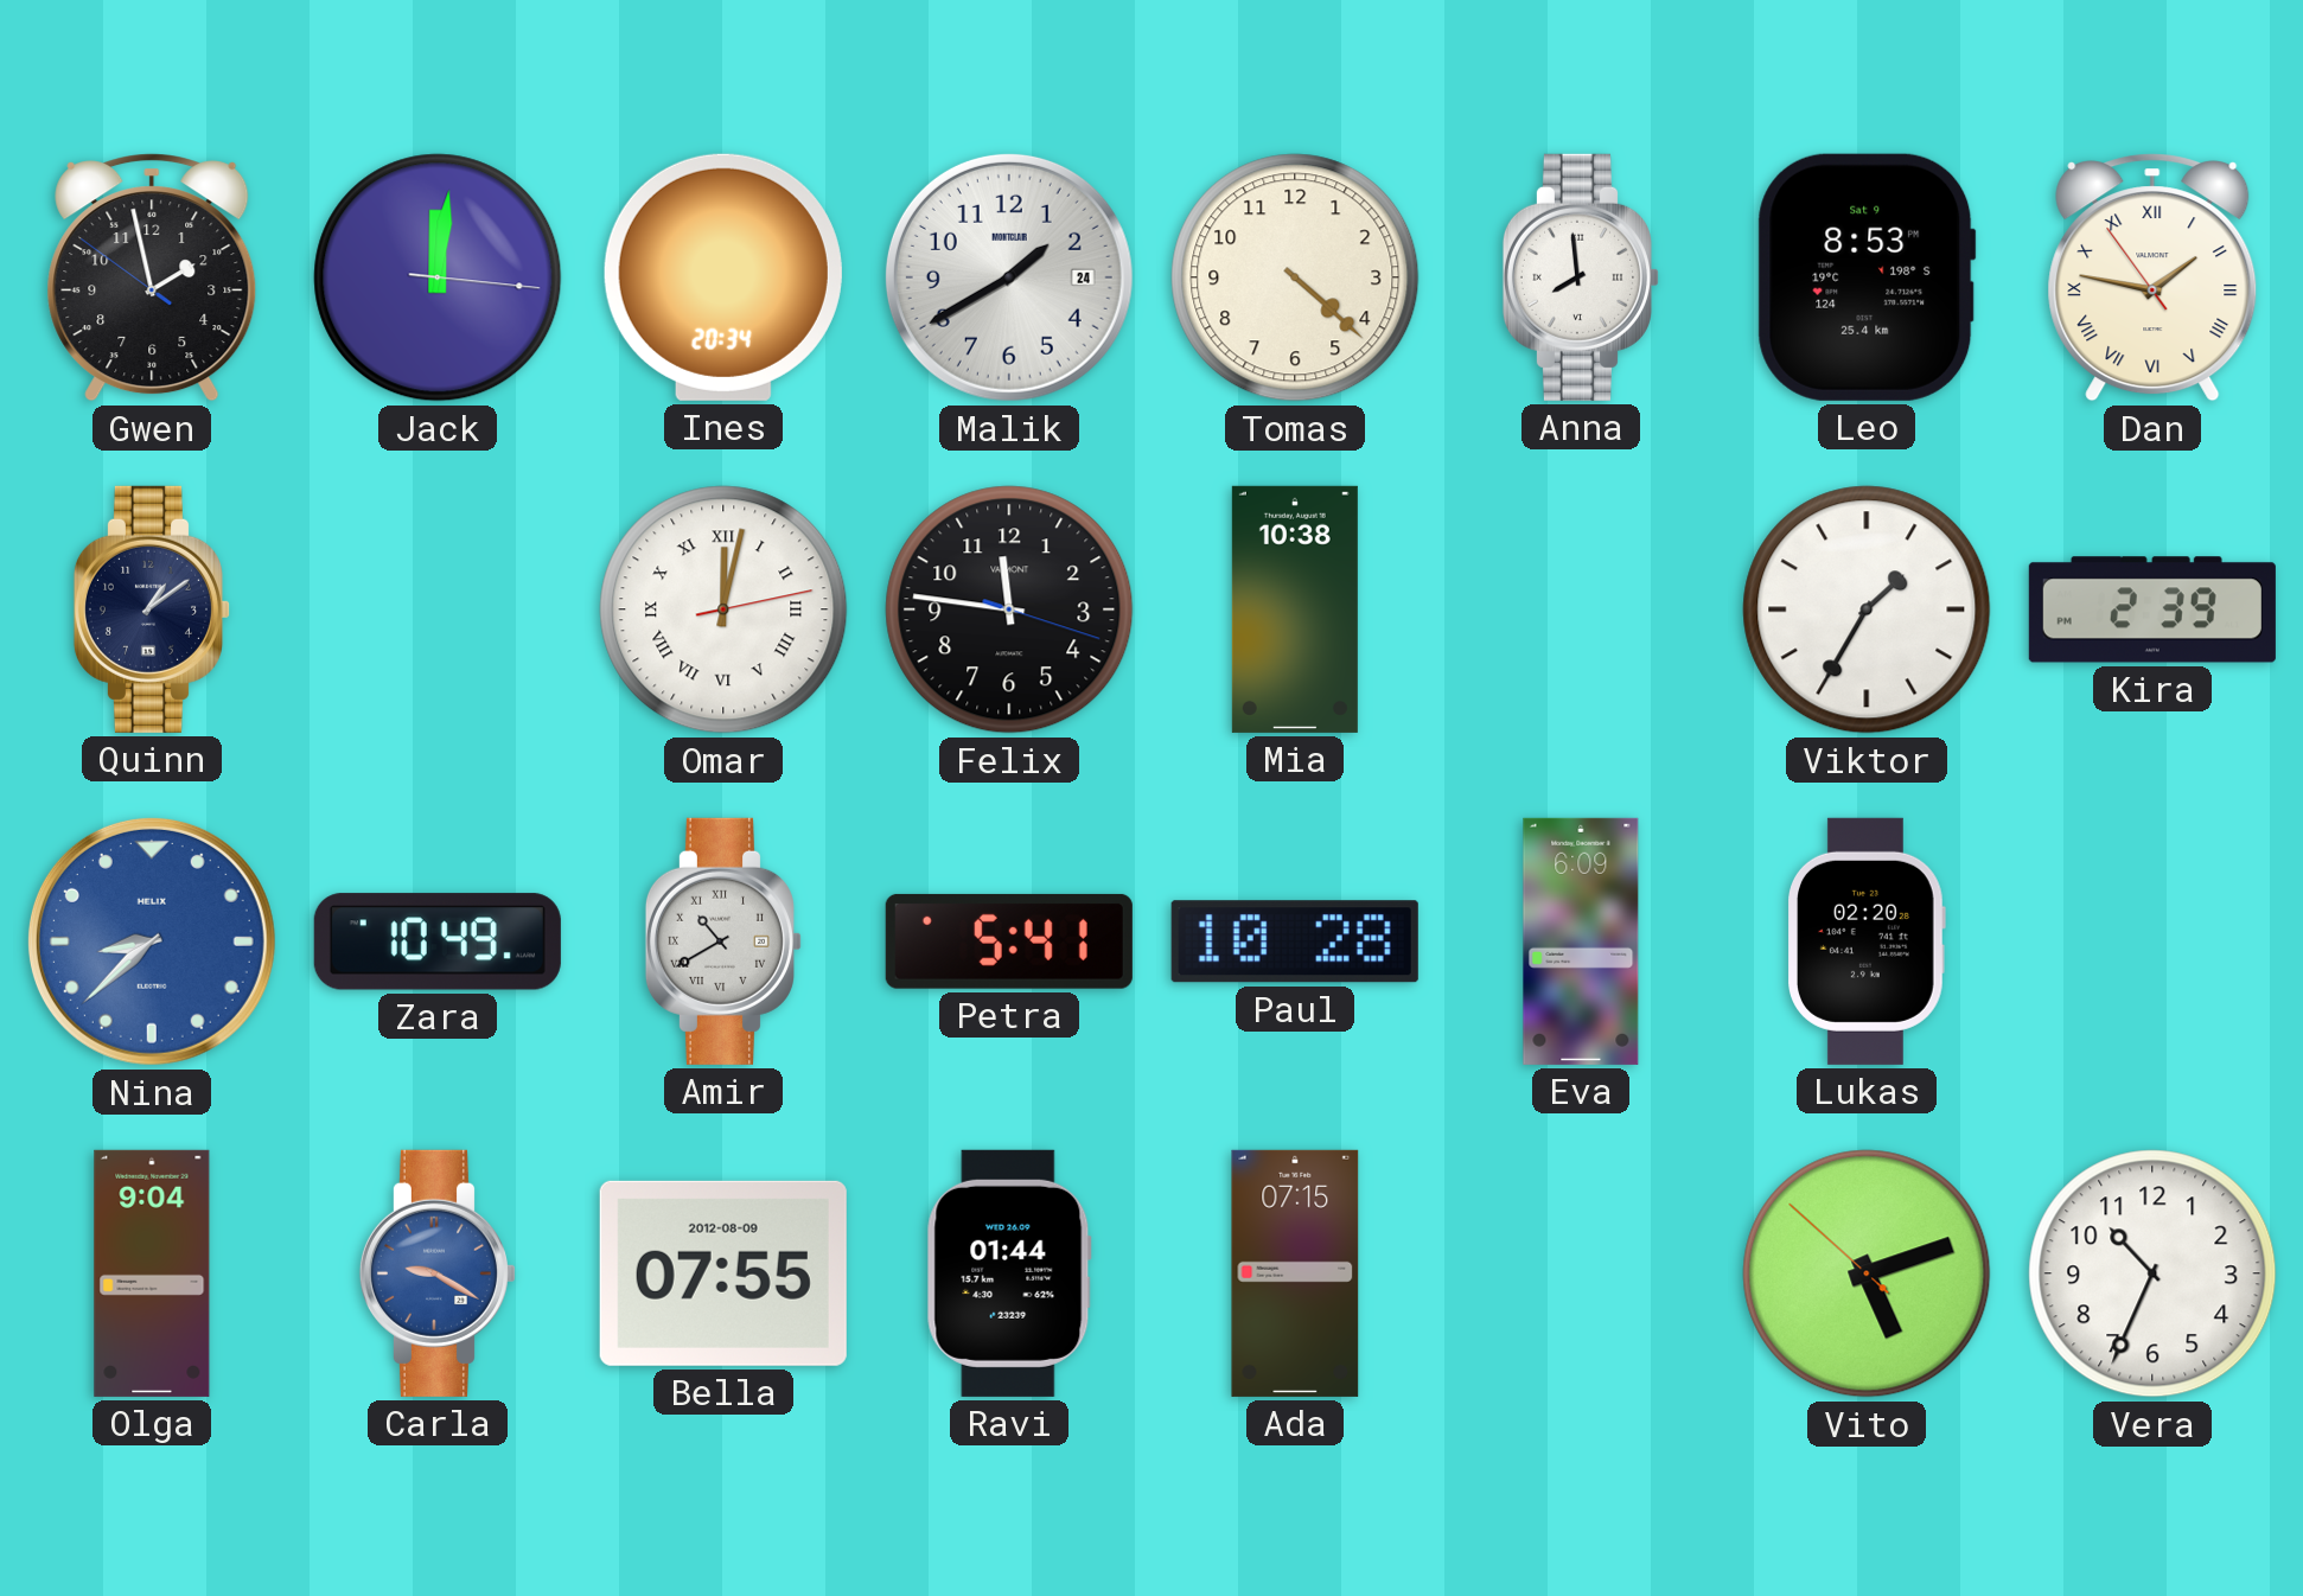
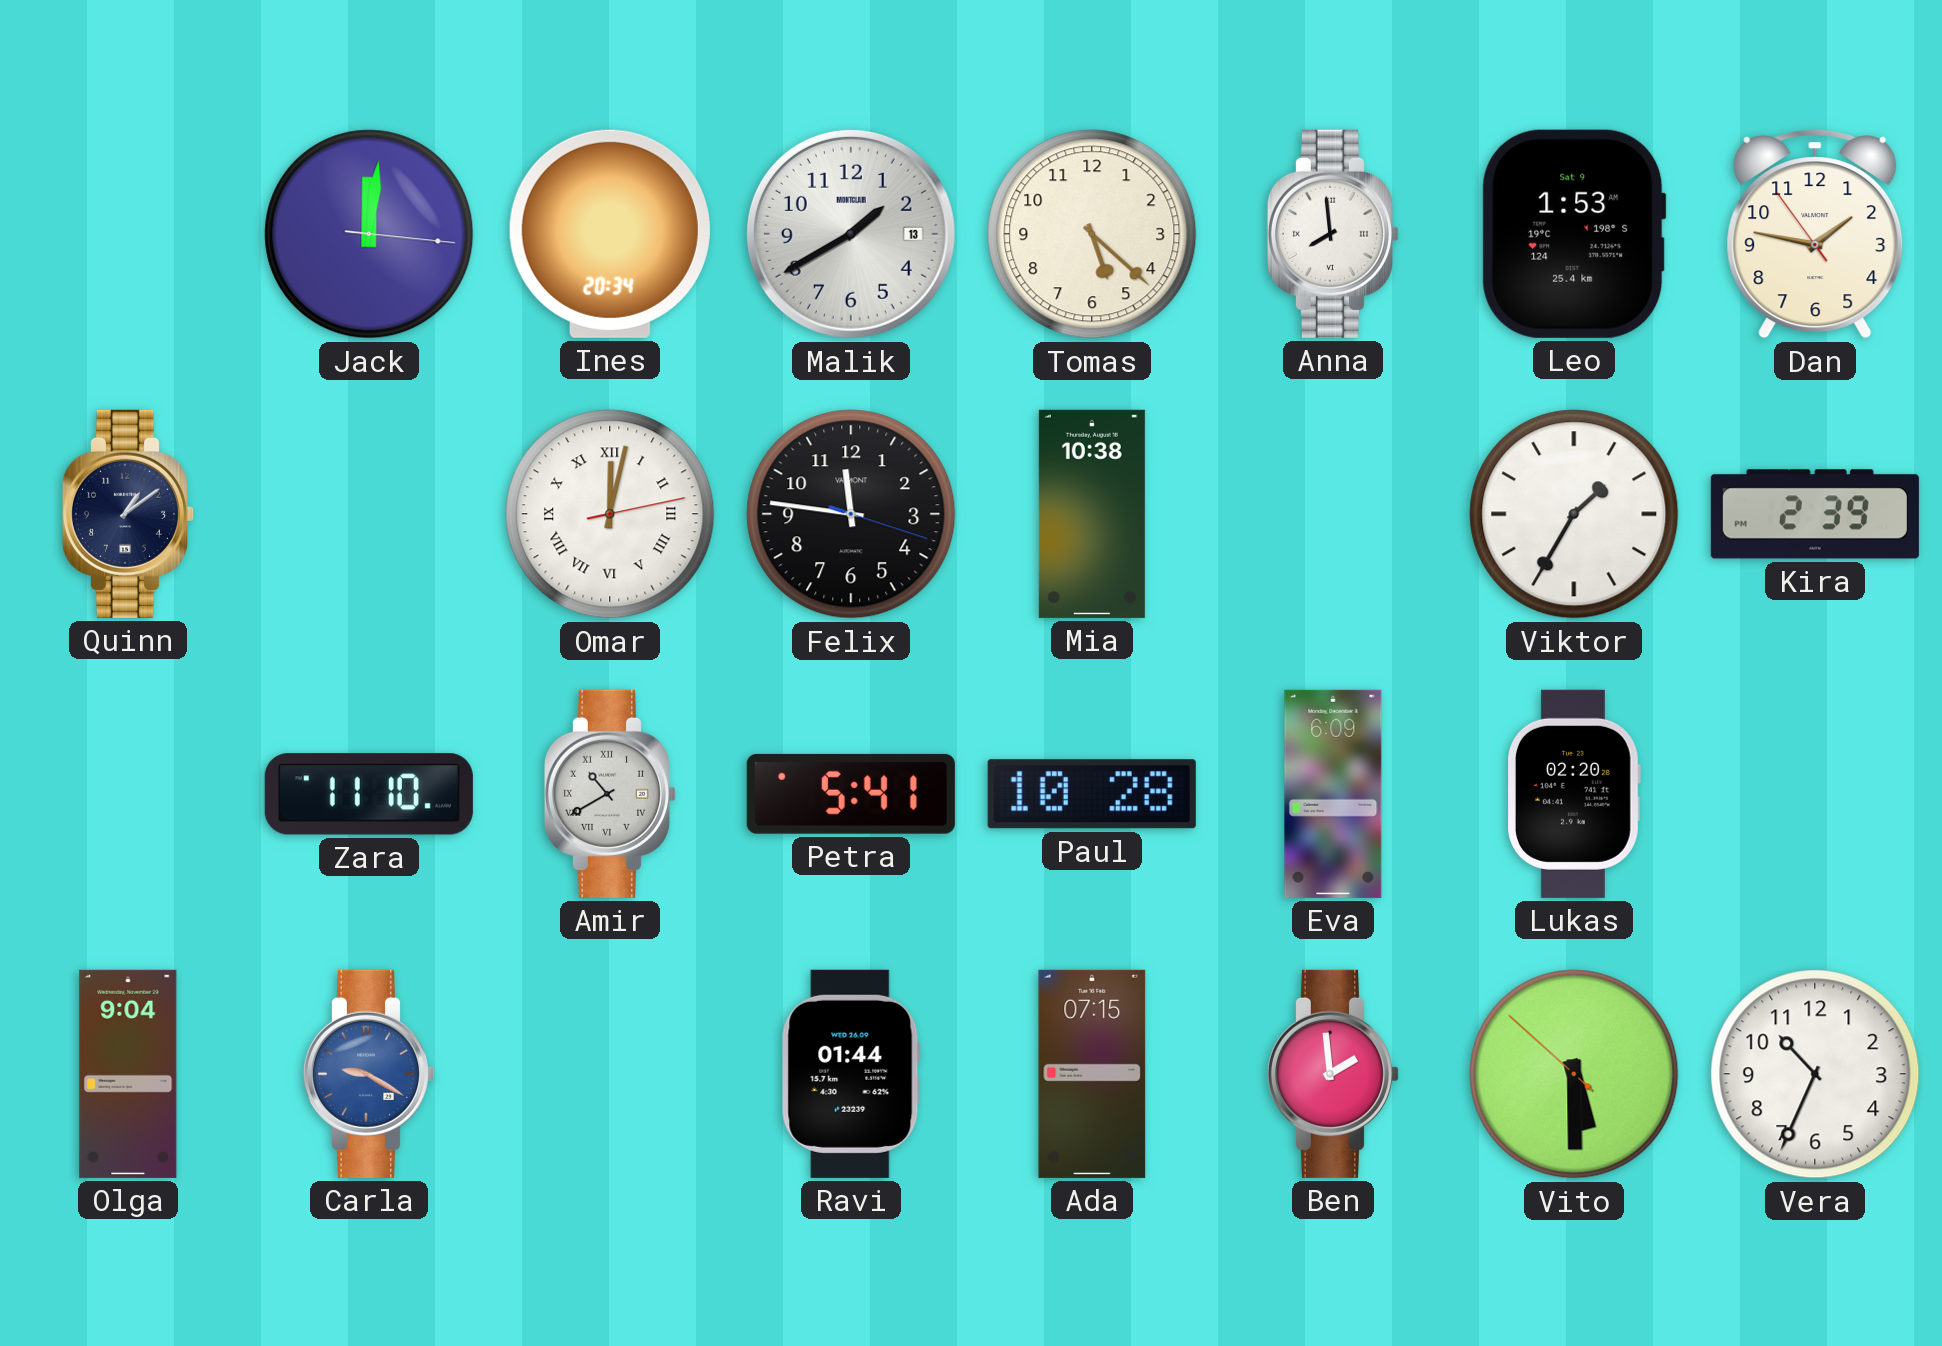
Gwen: 1:57 -> none
Malik date: 24 -> 13
Tomas: 4:22 -> 5:22
Leo: 8:53 -> 1:53
Dan numerals: Roman -> Arabic
Nina: 8:38 -> none
Zara: 10:49 -> 11:10
Bella: 07:55 -> none
Ben: none -> 1:59
Vito: 5:11 -> 5:29
